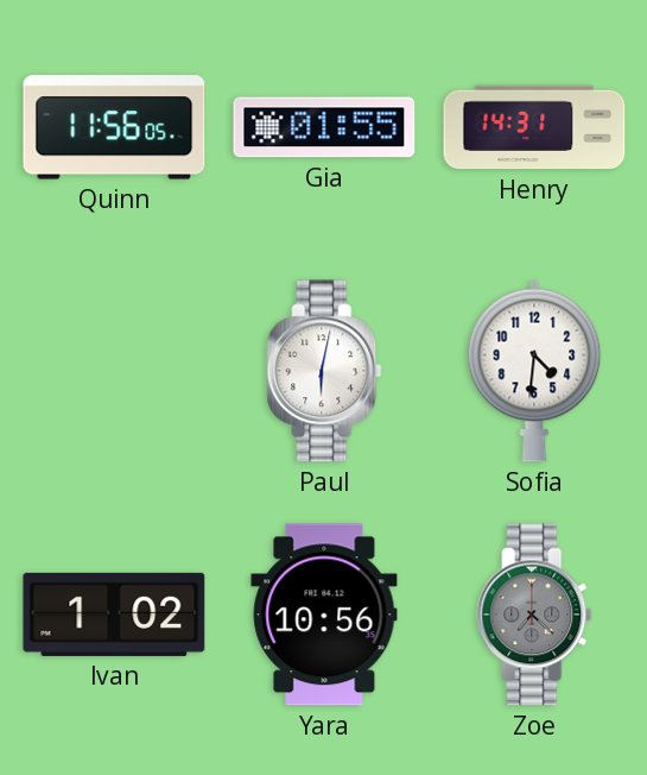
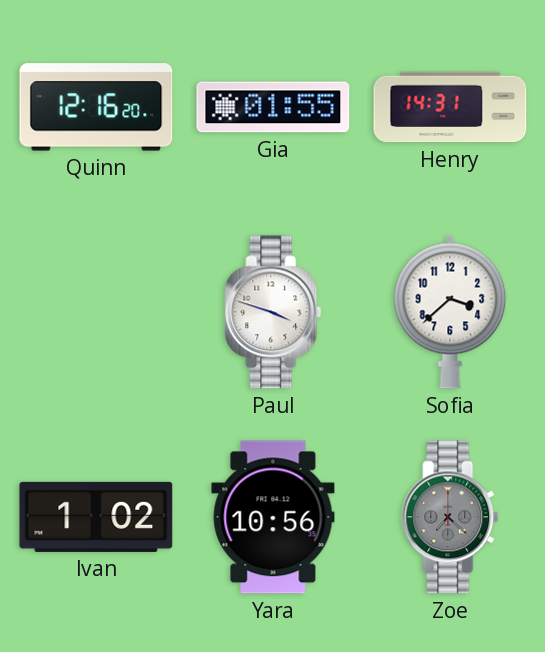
Quinn: 11:56 -> 12:16
Paul: 6:02 -> 3:48
Sofia: 4:31 -> 3:38
